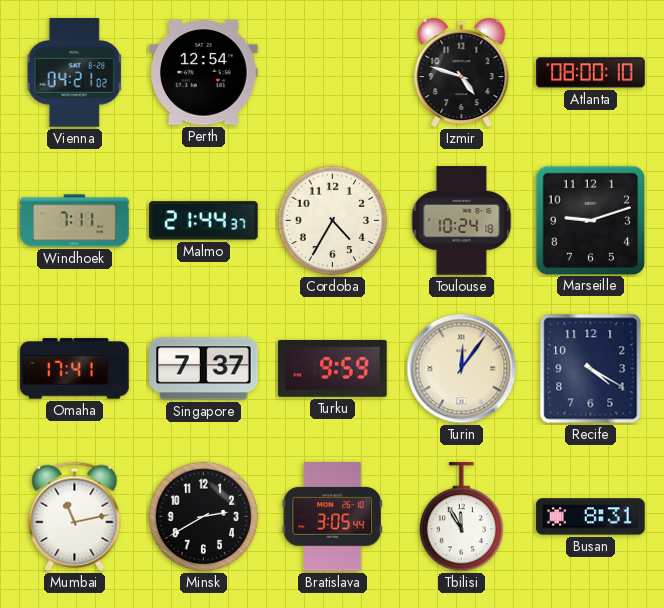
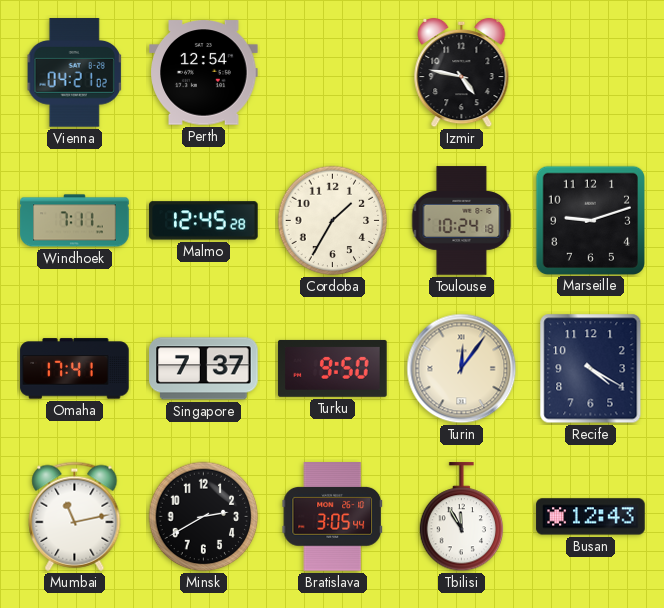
Izmir: 4:48 -> 4:47
Atlanta: 08:00 -> none
Malmo: 21:44 -> 12:45
Cordoba: 4:35 -> 1:35
Turku: 9:59 -> 9:50
Busan: 8:31 -> 12:43
